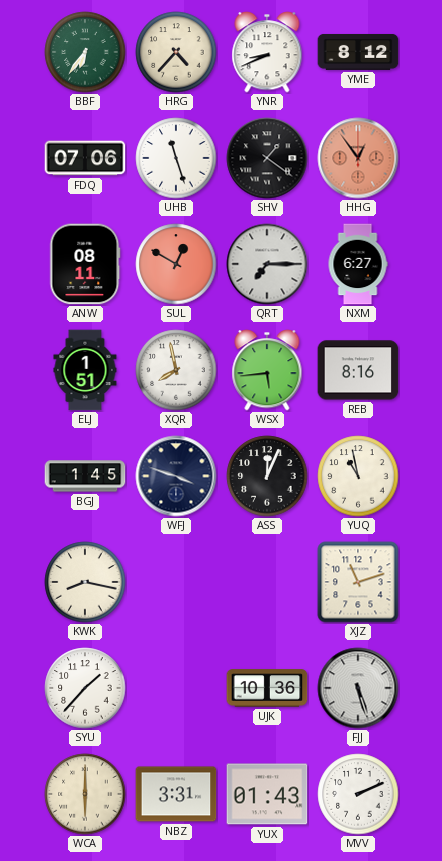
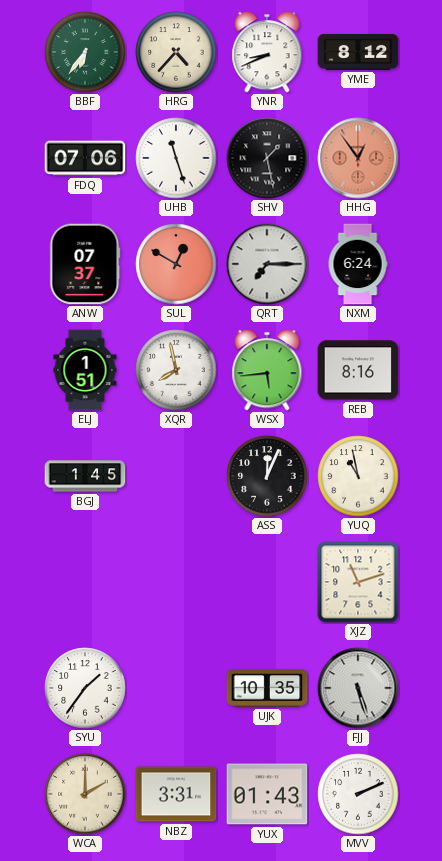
SHV: 1:21 -> 1:28
ANW: 08:11 -> 07:37
NXM: 6:27 -> 6:24
WFJ: 3:48 -> none
KWK: 8:17 -> none
SYU: 1:37 -> 1:36
UJK: 10:36 -> 10:35
WCA: 6:00 -> 2:00
